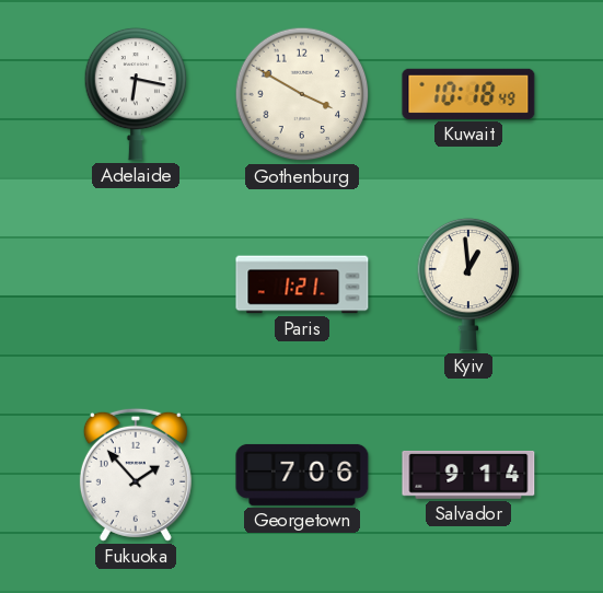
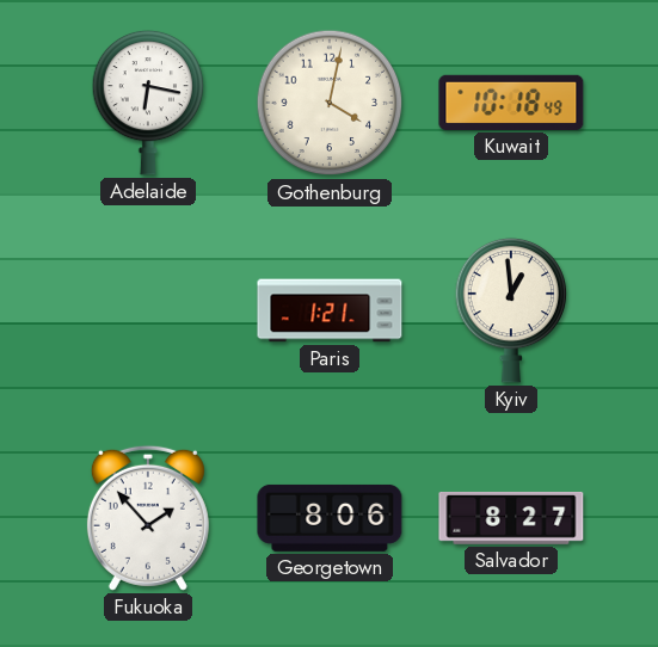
Gothenburg: 3:50 -> 4:02
Georgetown: 7:06 -> 8:06
Salvador: 9:14 -> 8:27
